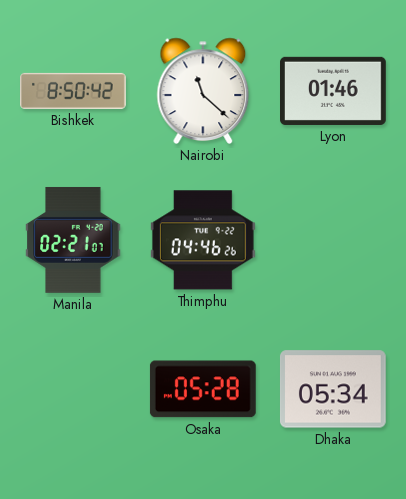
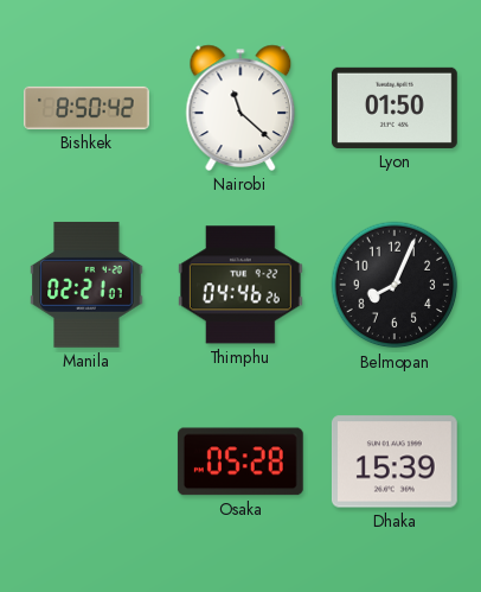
Lyon: 01:46 -> 01:50
Belmopan: none -> 8:04
Dhaka: 05:34 -> 15:39
